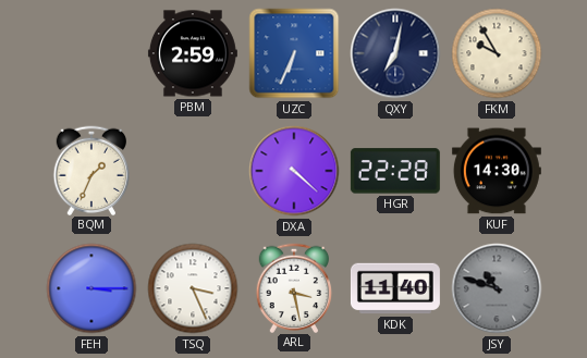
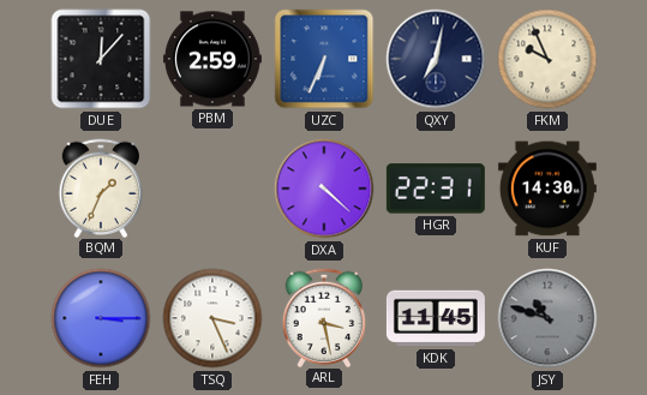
DUE: none -> 12:07
FKM: 9:55 -> 9:56
HGR: 22:28 -> 22:31
KDK: 11:40 -> 11:45
